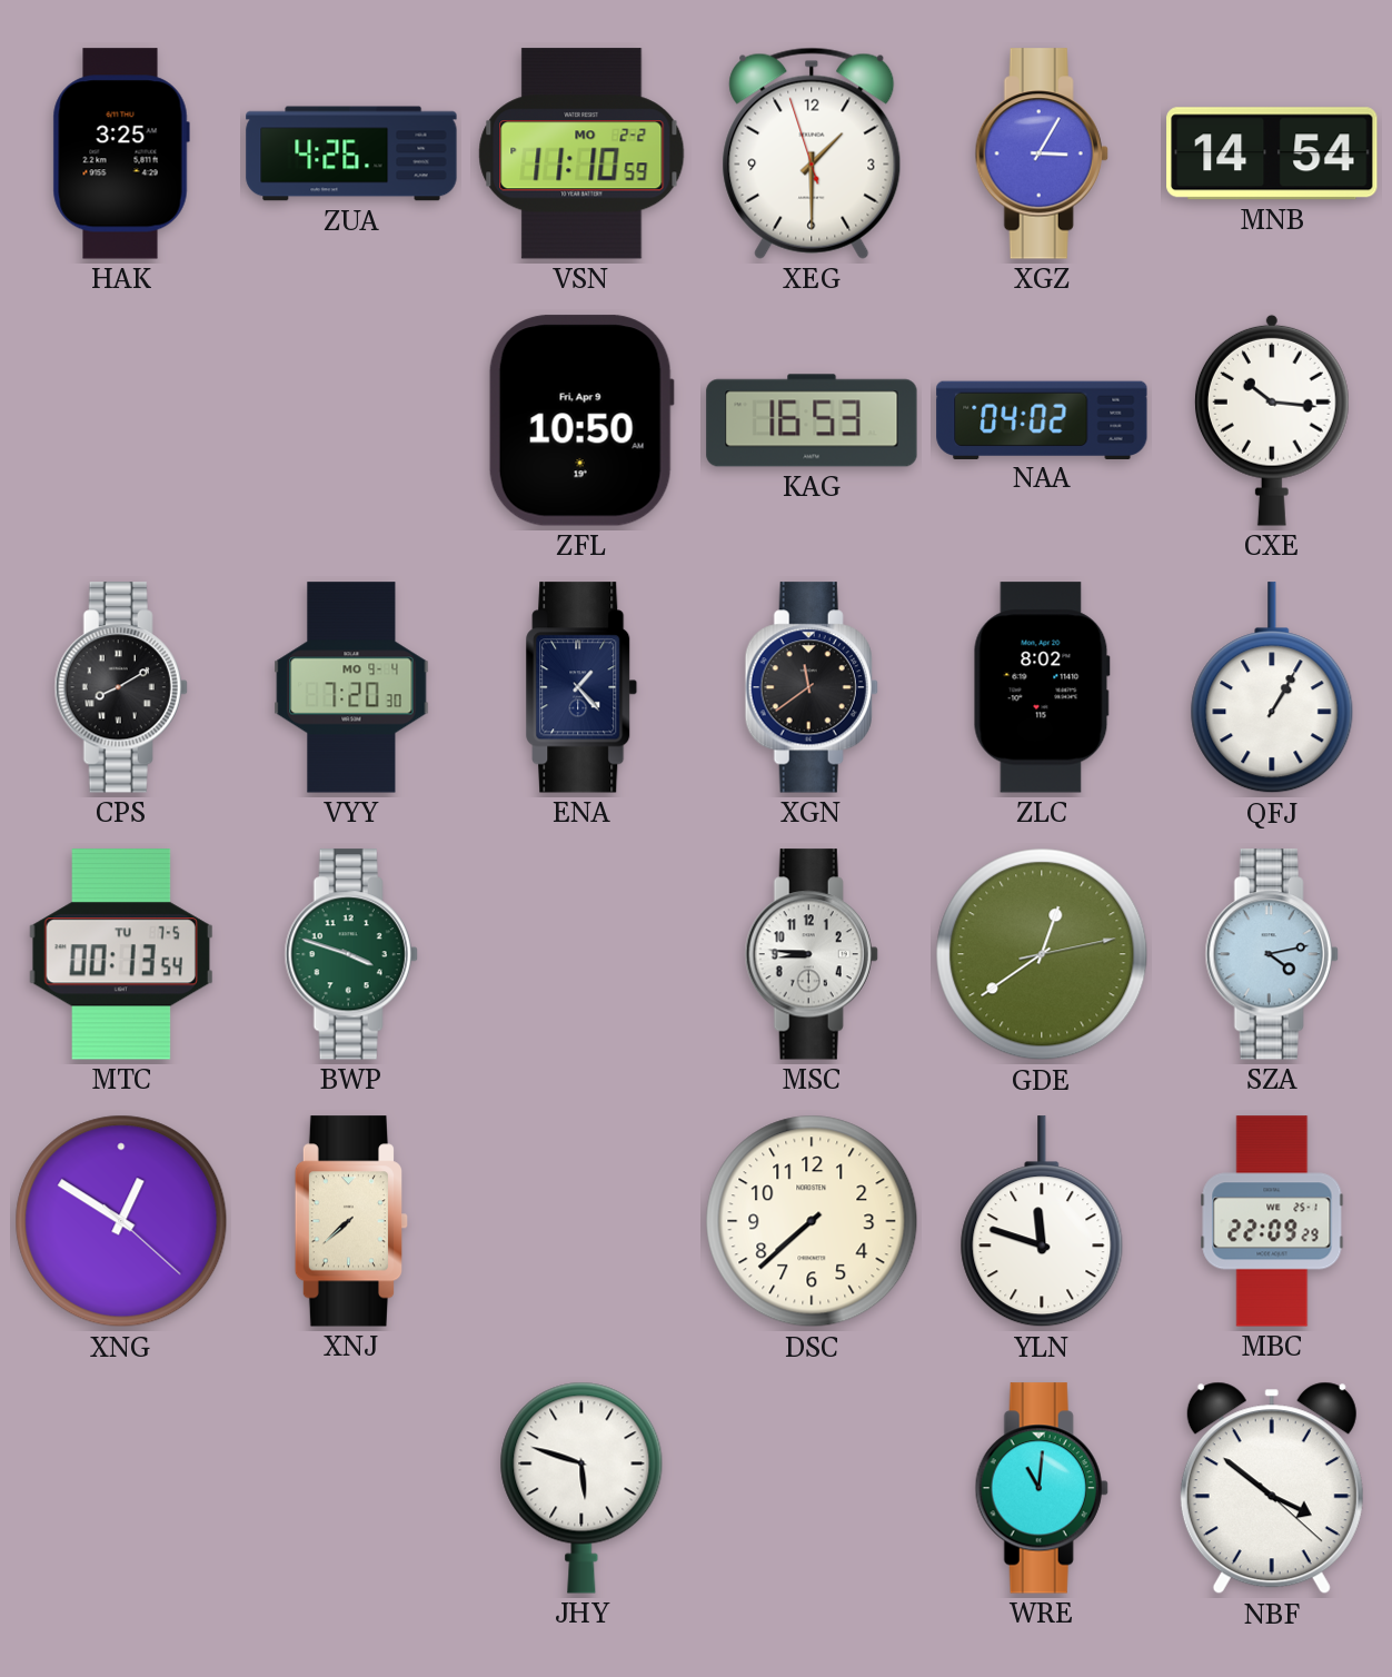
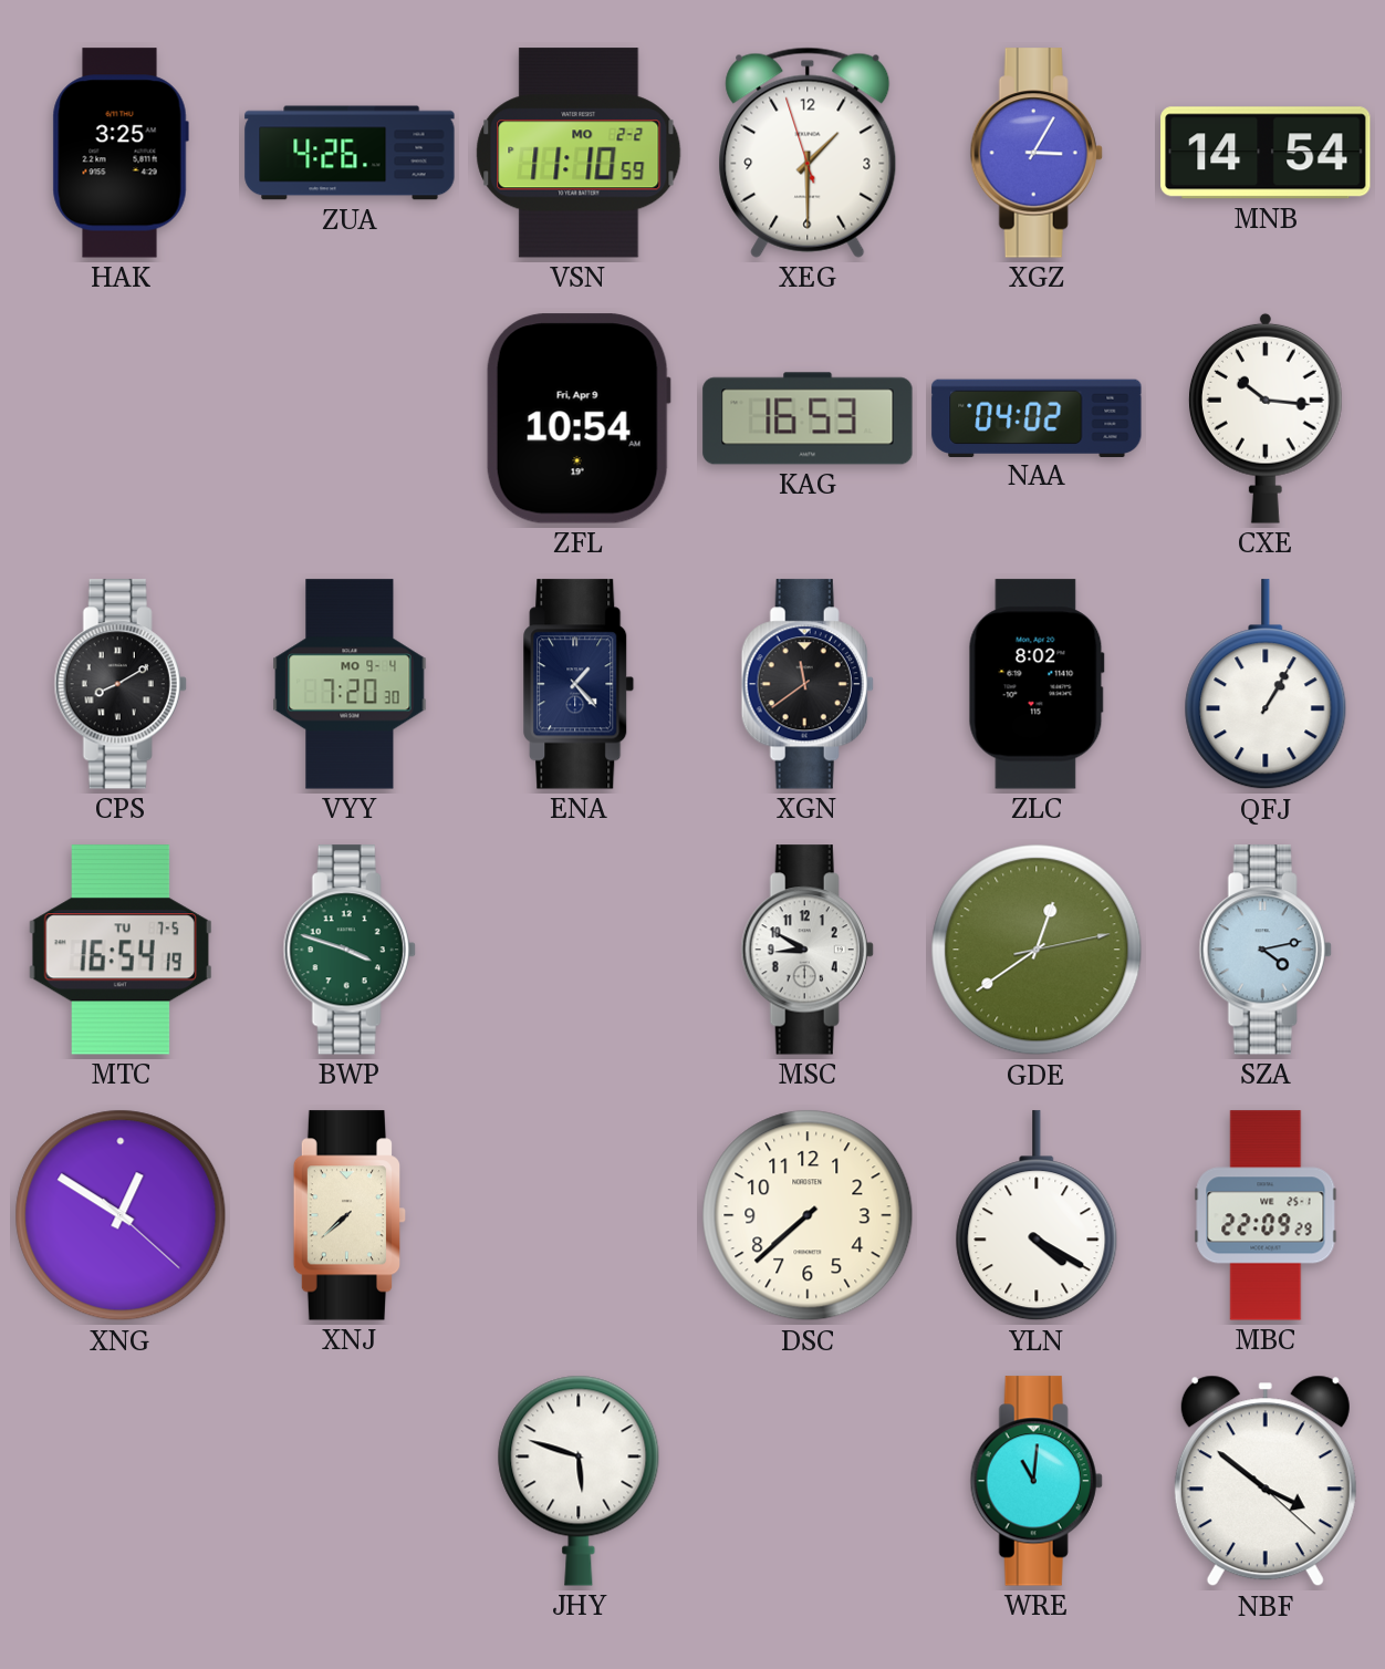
ZFL: 10:50 -> 10:54
MTC: 00:13 -> 16:54
MSC: 8:46 -> 8:50
YLN: 11:48 -> 4:20
